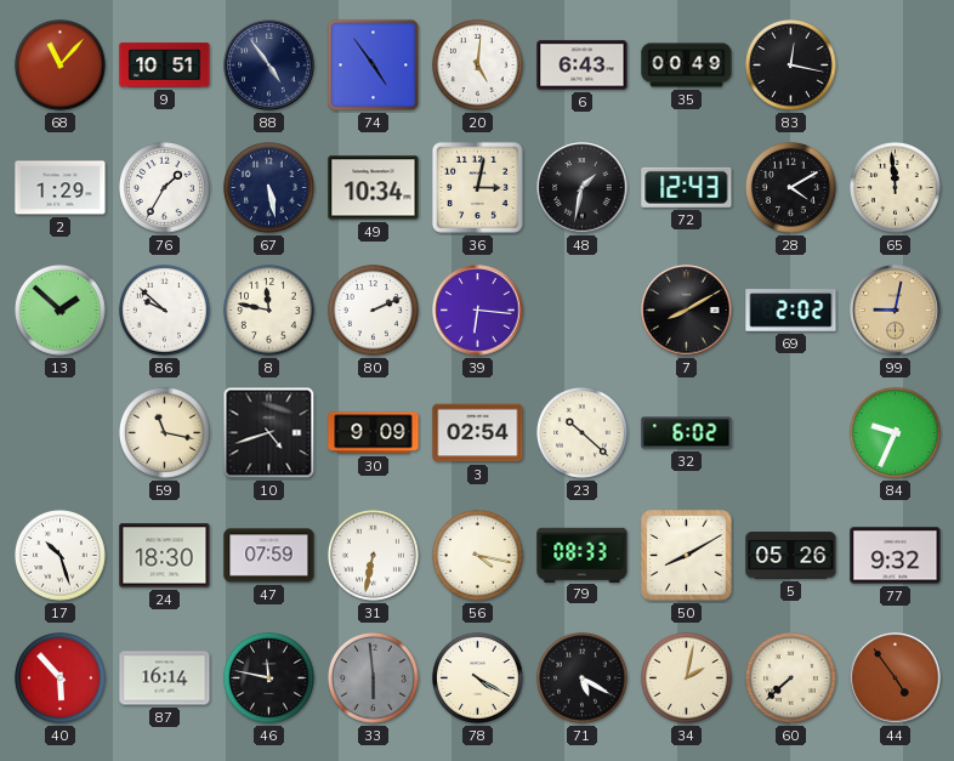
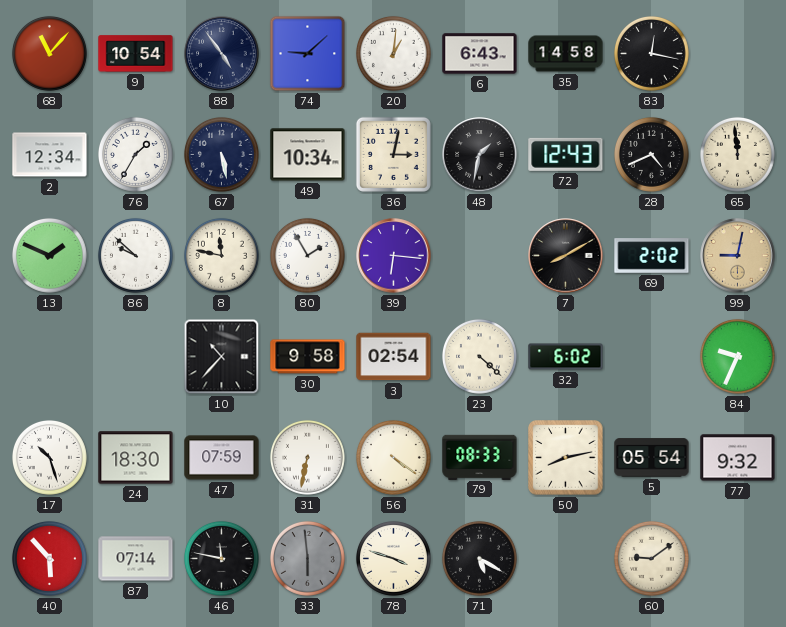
9: 10:51 -> 10:54
74: 4:54 -> 9:08
20: 5:01 -> 1:01
35: 00:49 -> 14:58
2: 1:29 -> 12:34
28: 4:10 -> 4:41
13: 1:52 -> 1:49
80: 2:11 -> 1:55
59: 11:17 -> none
10: 4:42 -> 10:37
30: 9:09 -> 9:58
23: 10:22 -> 4:22
56: 4:17 -> 4:21
50: 8:10 -> 8:13
5: 05:26 -> 05:54
87: 16:14 -> 07:14
78: 4:20 -> 3:48
34: 2:02 -> none
60: 7:38 -> 9:09
44: 4:54 -> none
